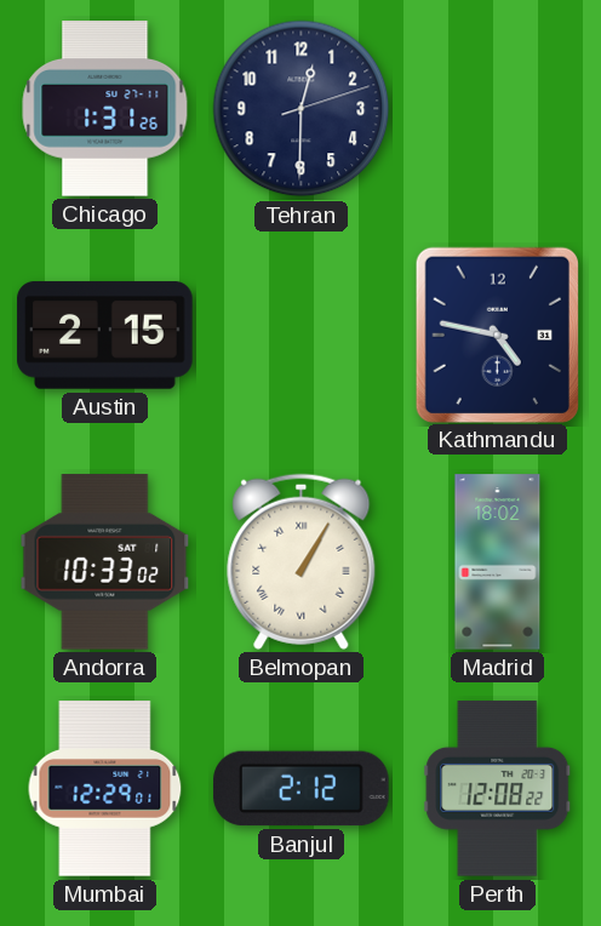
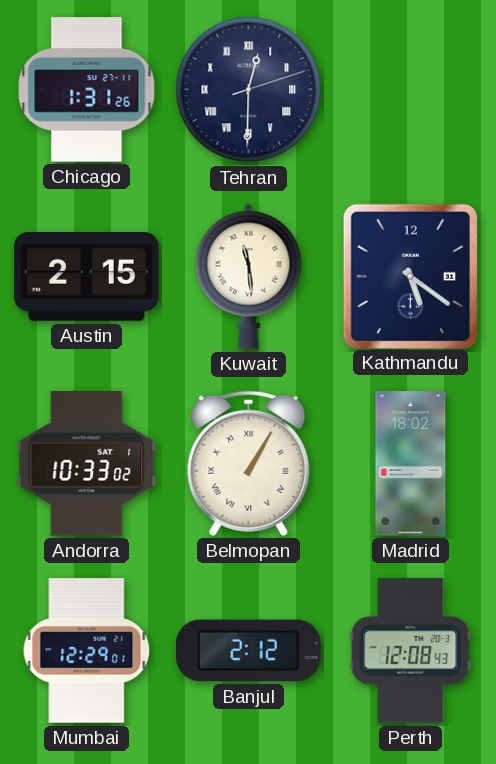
Tehran numerals: Arabic -> Roman
Kuwait: none -> 11:29
Kathmandu: 4:47 -> 5:21
Perth: 12:08:22 -> 12:08:43
